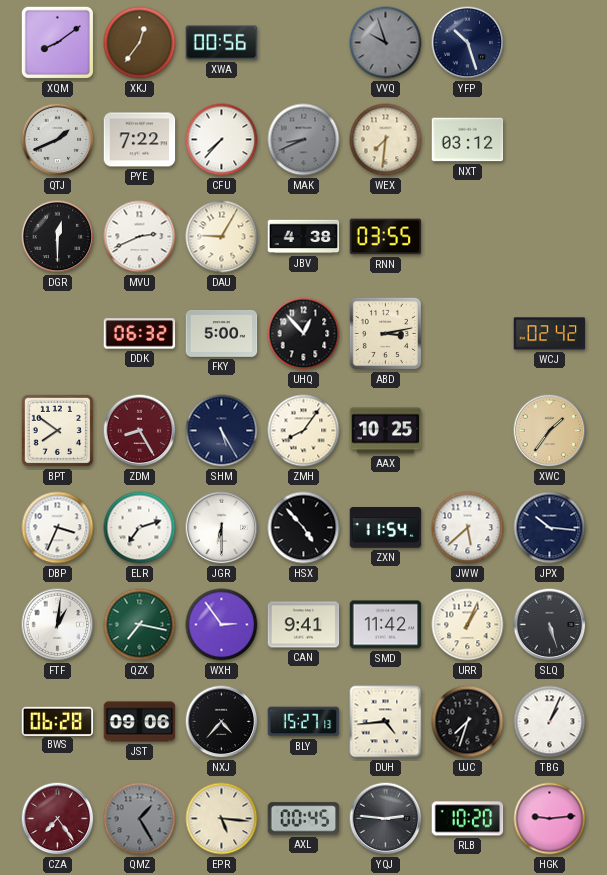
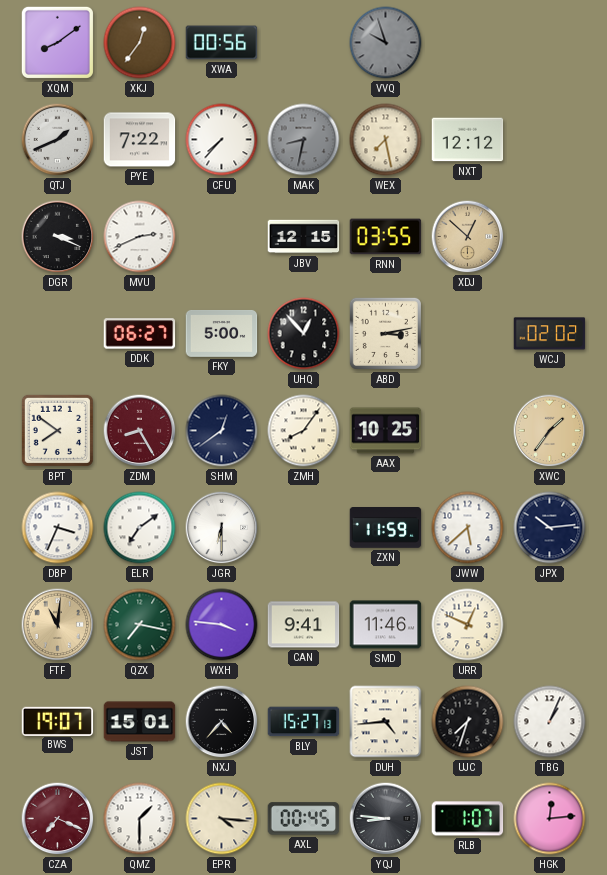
YFP: 10:27 -> none
MAK: 8:41 -> 8:32
WEX: 7:31 -> 7:28
NXT: 03:12 -> 12:12
DGR: 12:30 -> 3:19
DAU: 9:05 -> none
JBV: 4:38 -> 12:15
XDJ: none -> 12:52
DDK: 06:32 -> 06:27
WCJ: 02:42 -> 02:02
SHM: 5:25 -> 12:39
ELR: 7:12 -> 7:09
HSX: 4:53 -> none
ZXN: 11:54 -> 11:59
JPX: 10:16 -> 10:14
FTF: 1:01 -> 11:01
FTF dial: white -> champagne
WXH: 2:54 -> 3:46
SMD: 11:42 -> 11:46
URR: 1:04 -> 12:49
SLQ: 5:27 -> none
BWS: 06:28 -> 19:07
JST: 09:06 -> 15:01
CZA: 7:24 -> 7:19
QMZ: 1:25 -> 1:30
QMZ dial: grey -> white
EPR: 5:16 -> 4:16
YQJ: 2:46 -> 8:46
RLB: 10:20 -> 1:07
HGK: 9:14 -> 12:14
